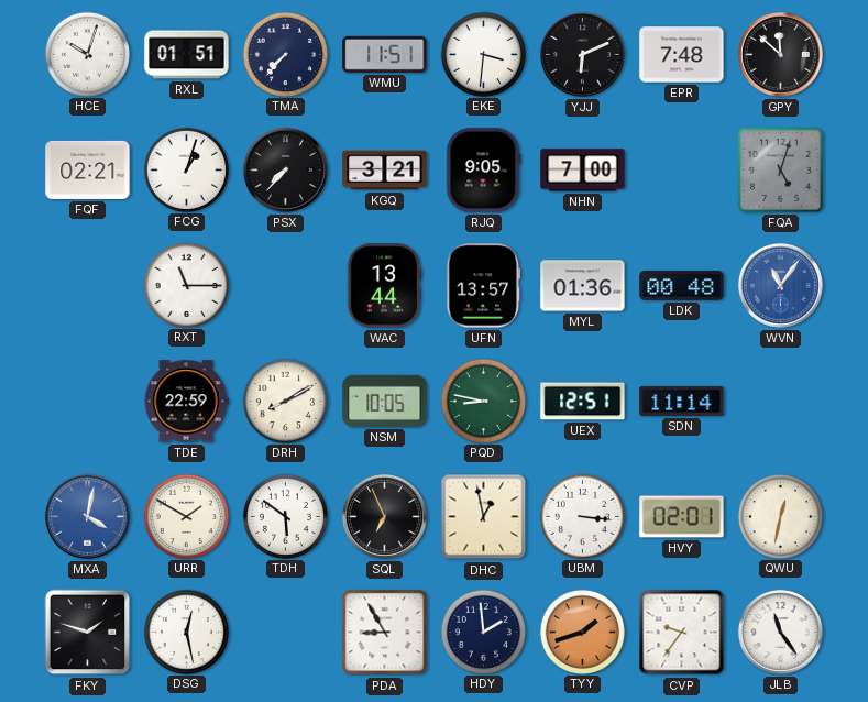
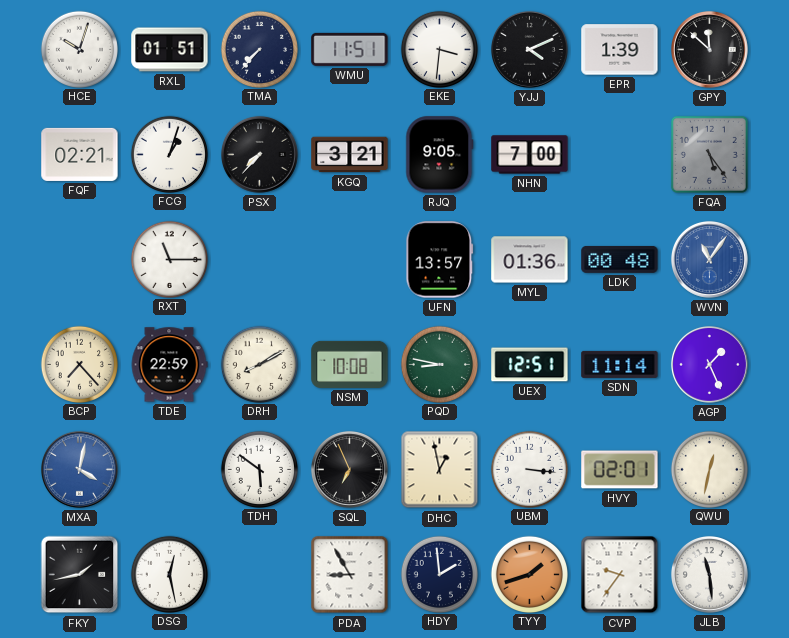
YJJ: 6:11 -> 4:11
EPR: 7:48 -> 1:39
FQA: 5:03 -> 5:24
WAC: 13:44 -> none
BCP: none -> 7:23
NSM: 10:05 -> 10:08
AGP: none -> 1:26
URR: 1:50 -> none
FKY: 1:48 -> 1:43
JLB: 11:24 -> 11:29
